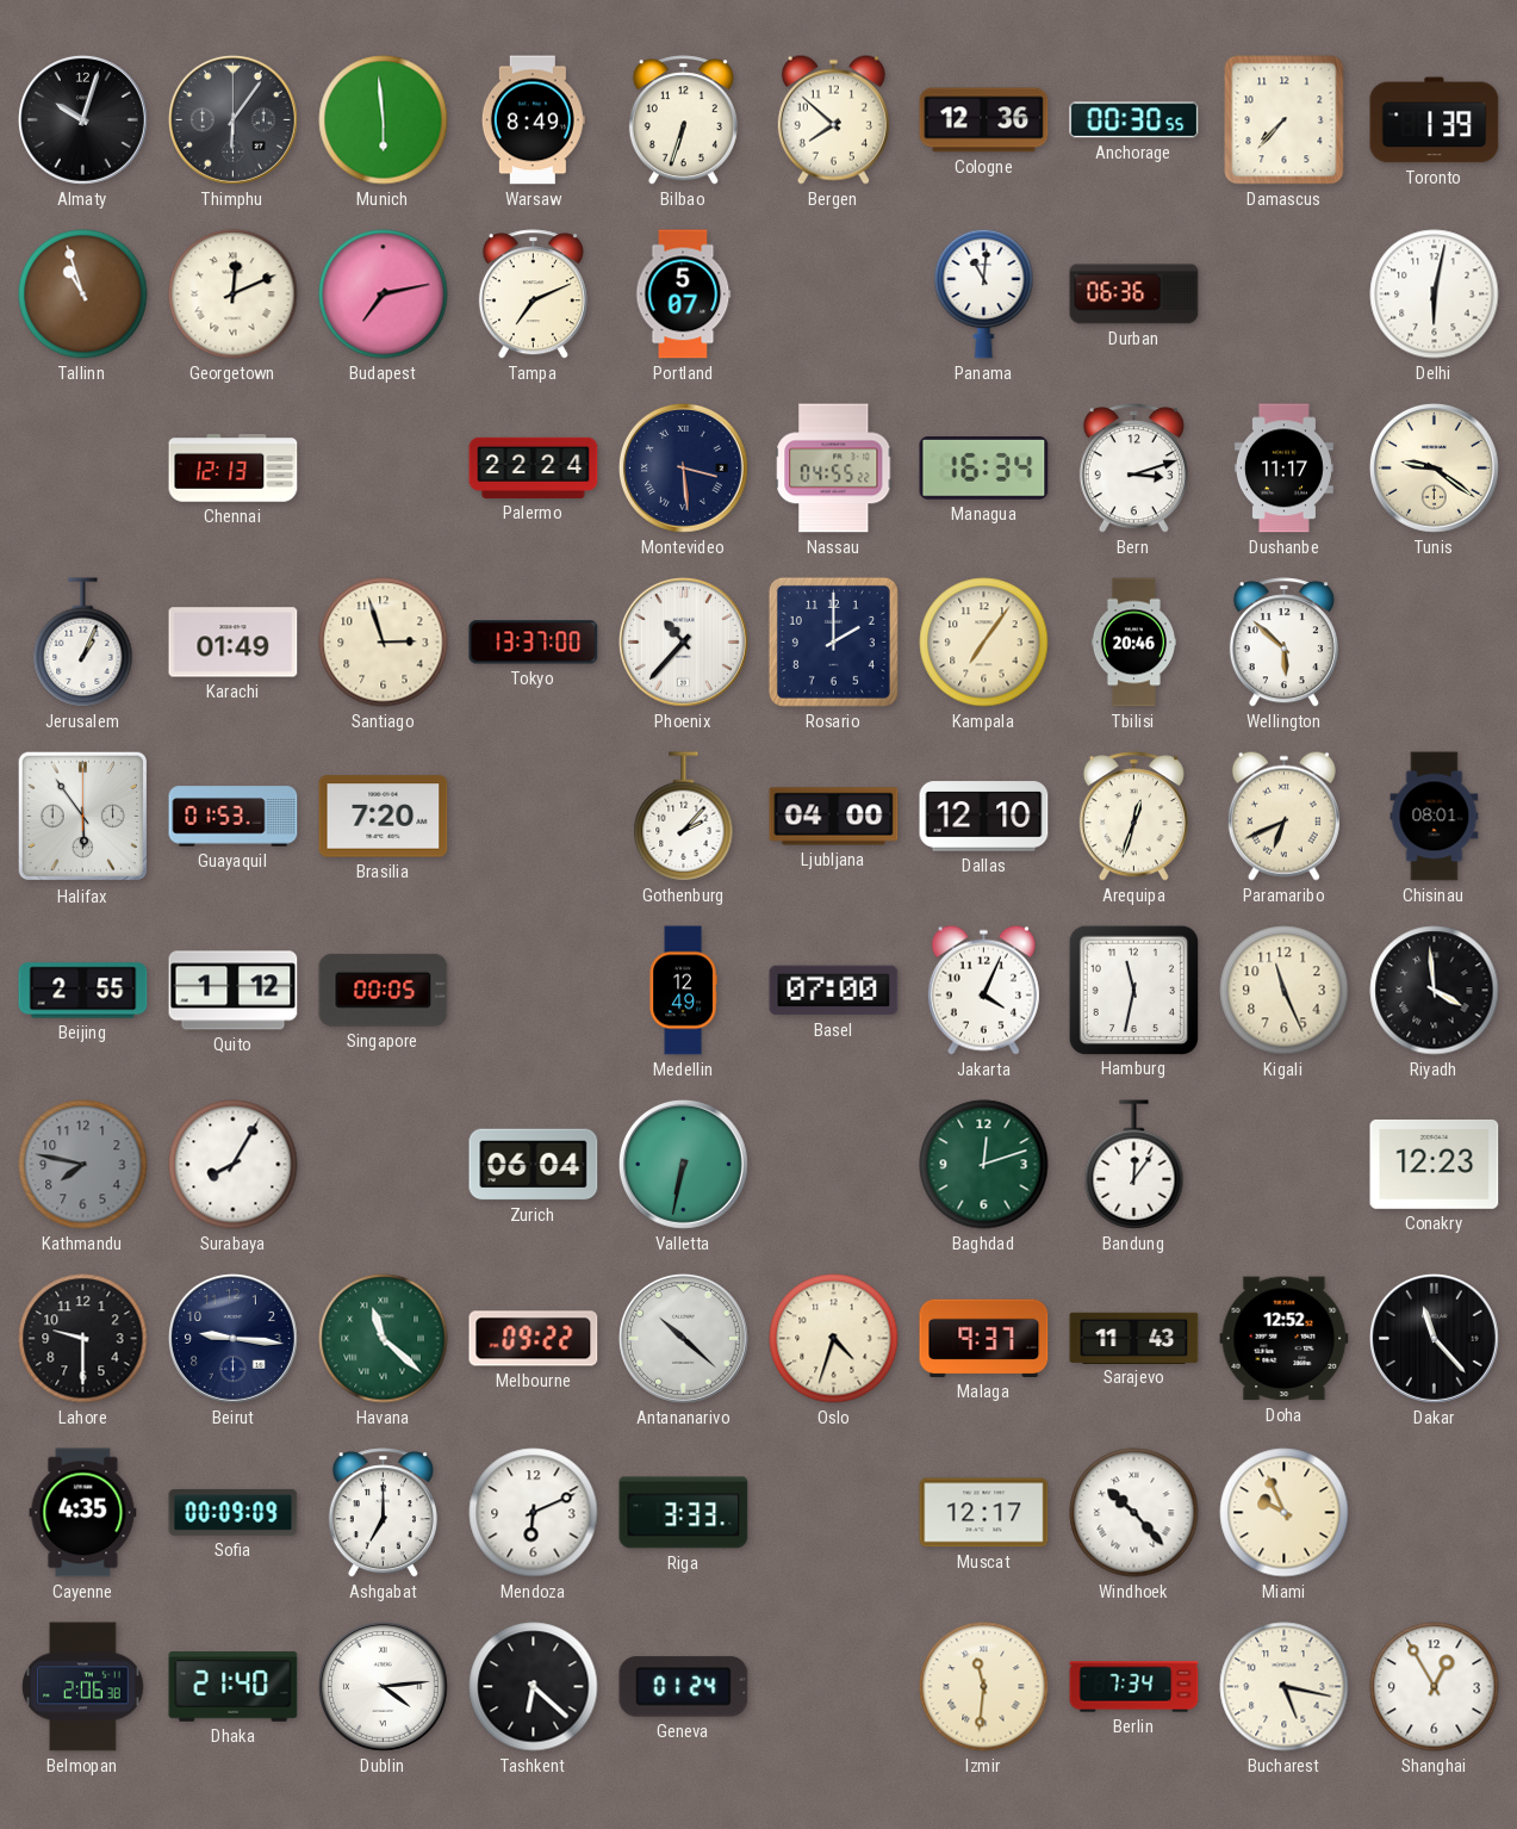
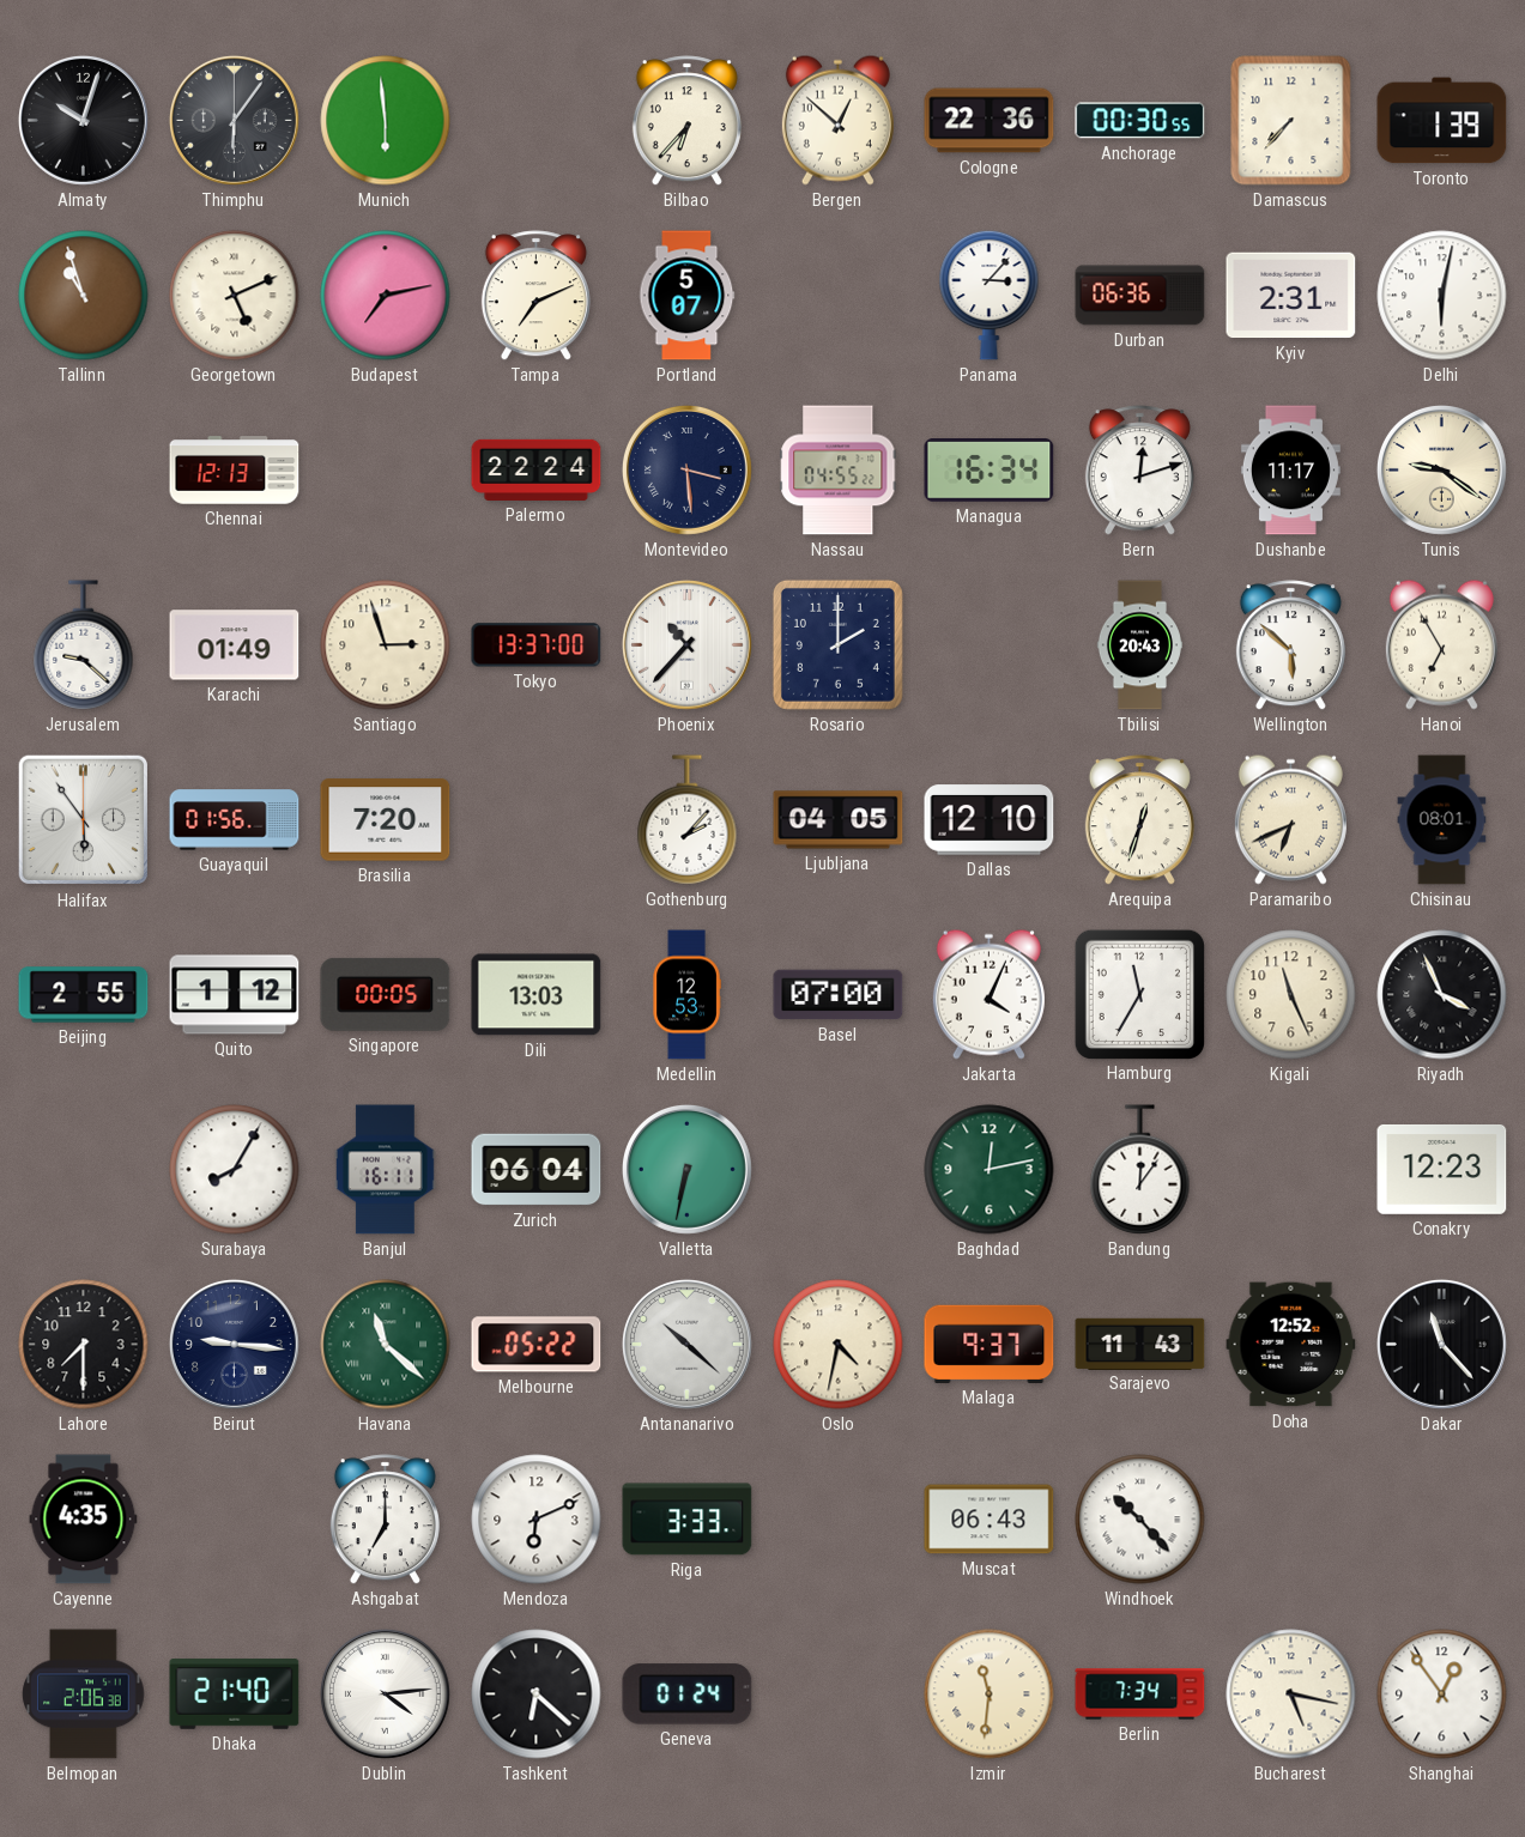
Warsaw: 8:49 -> none
Bilbao: 6:33 -> 6:37
Bergen: 7:52 -> 12:52
Cologne: 12:36 -> 22:36
Georgetown: 12:11 -> 5:11
Panama: 11:01 -> 3:07
Kyiv: none -> 2:31
Bern: 3:12 -> 12:12
Jerusalem: 1:04 -> 9:22
Kampala: 7:06 -> none
Tbilisi: 20:46 -> 20:43
Hanoi: none -> 6:55
Guayaquil: 01:53 -> 01:56
Ljubljana: 04:00 -> 04:05
Dili: none -> 13:03
Medellin: 12:49 -> 12:53
Hamburg: 11:32 -> 11:35
Riyadh: 3:59 -> 3:56
Kathmandu: 7:47 -> none
Banjul: none -> 16:11
Baghdad: 12:12 -> 12:13
Lahore: 9:30 -> 7:30
Melbourne: 09:22 -> 05:22
Oslo: 4:33 -> 4:32
Sofia: 00:09 -> none
Muscat: 12:17 -> 06:43
Miami: 9:56 -> none
Shanghai: 12:55 -> 12:54
